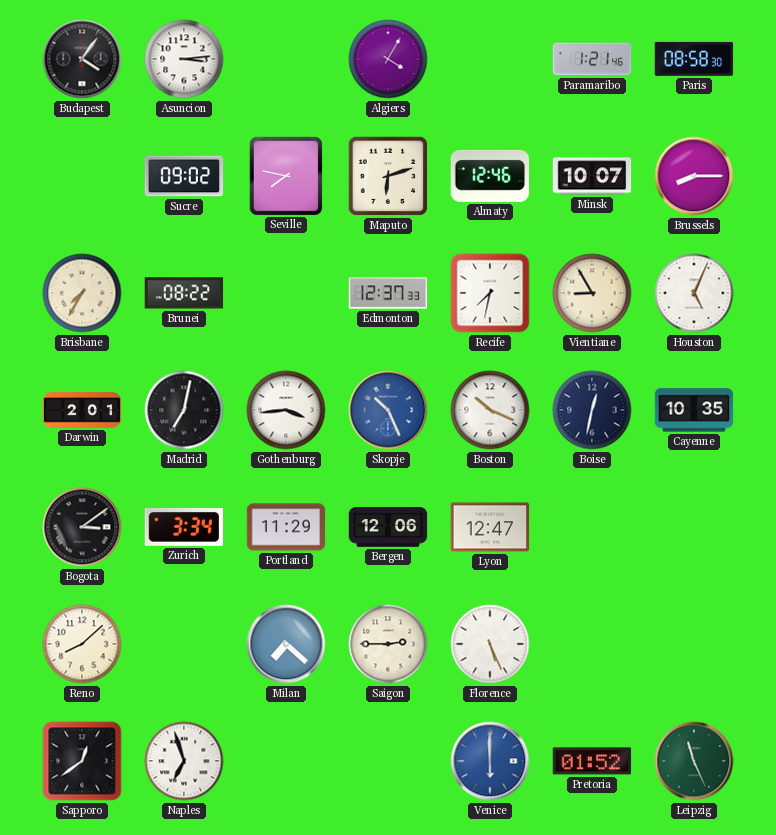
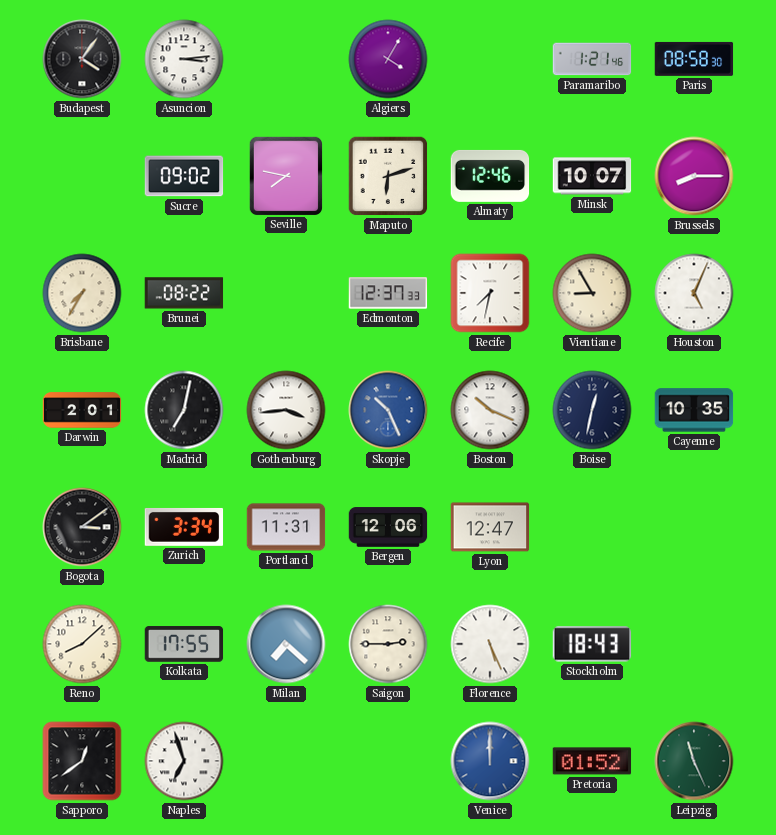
Portland: 11:29 -> 11:31
Kolkata: none -> 17:55
Stockholm: none -> 18:43
Venice: 6:00 -> 12:00
